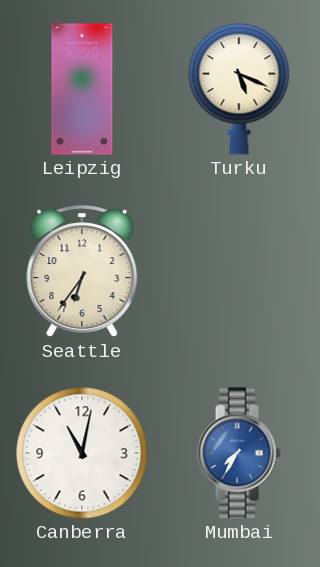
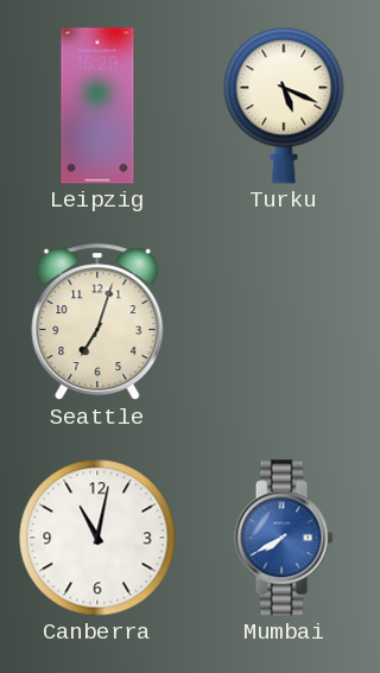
Seattle: 6:36 -> 7:03
Mumbai: 7:35 -> 7:40
